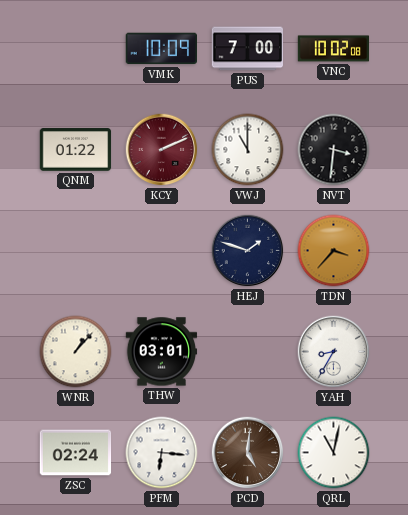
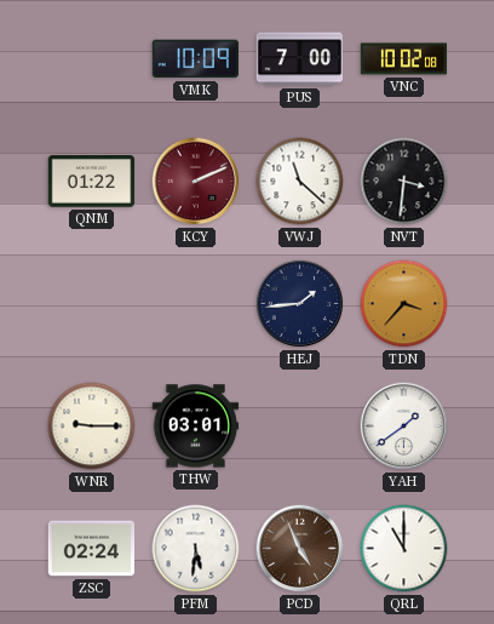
VWJ: 11:00 -> 11:22
HEJ: 1:48 -> 1:44
WNR: 1:07 -> 9:15
YAH: 8:35 -> 1:39
PFM: 6:16 -> 5:31
PCD: 5:01 -> 4:56
QRL: 11:02 -> 11:00
